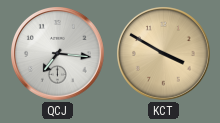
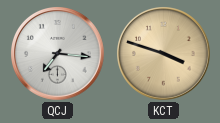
KCT: 3:50 -> 3:48
